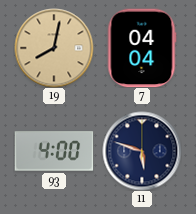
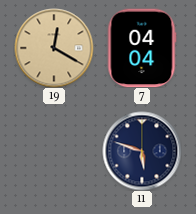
19: 8:02 -> 12:20
93: 4:00 -> none
